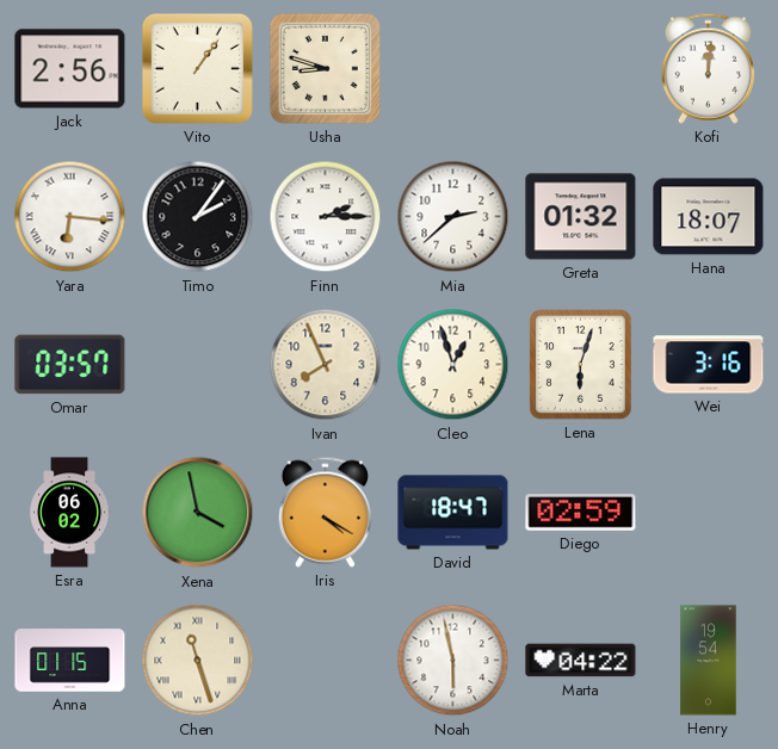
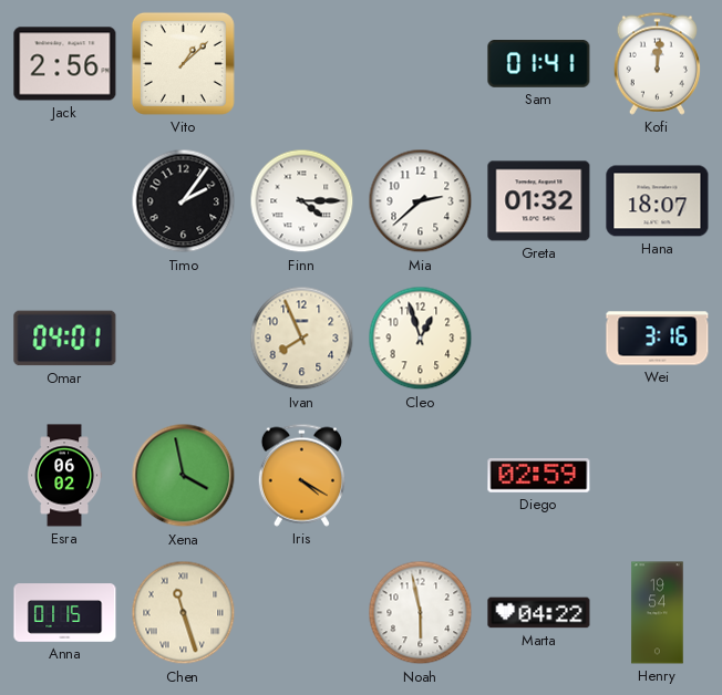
Vito: 1:06 -> 1:08
Usha: 8:48 -> none
Sam: none -> 01:41
Yara: 6:16 -> none
Finn: 2:15 -> 4:15
Omar: 03:57 -> 04:01
Lena: 6:03 -> none
David: 18:47 -> none
